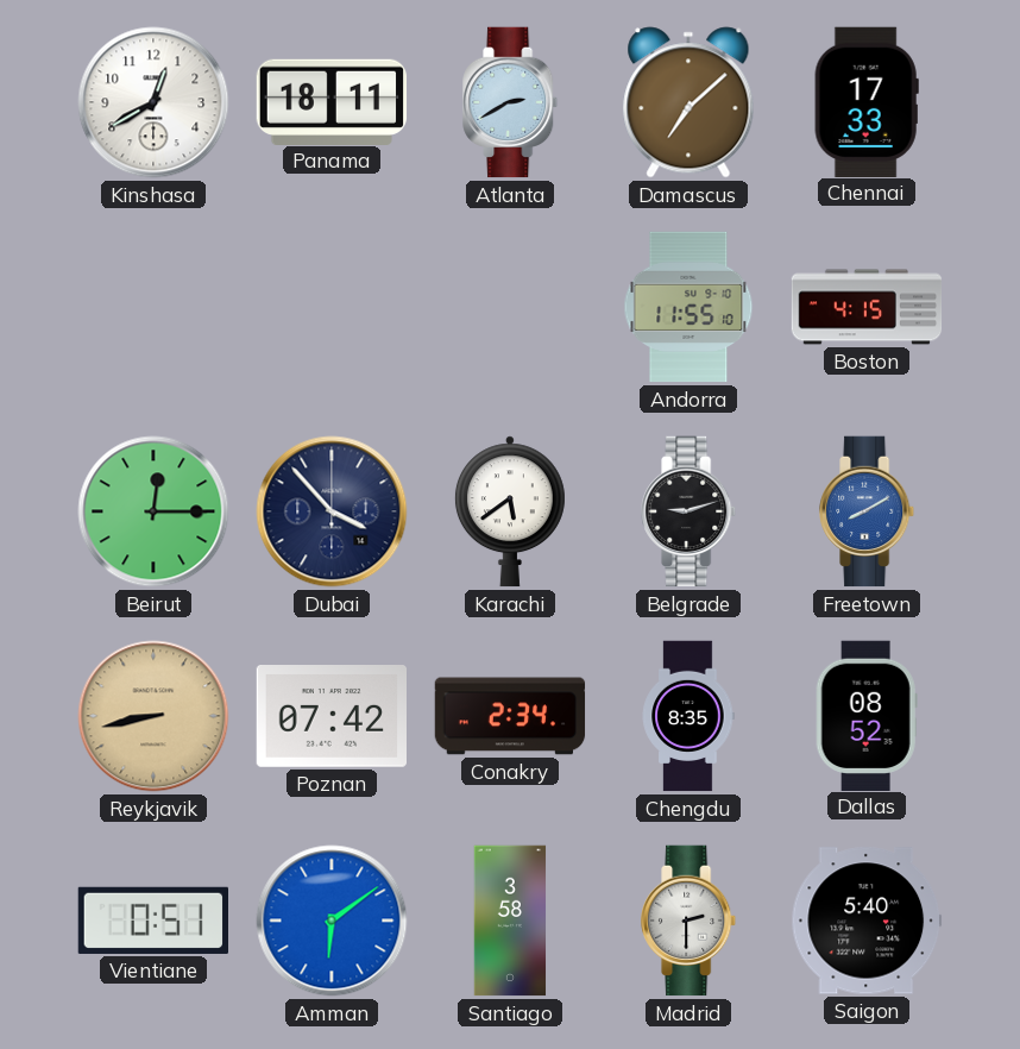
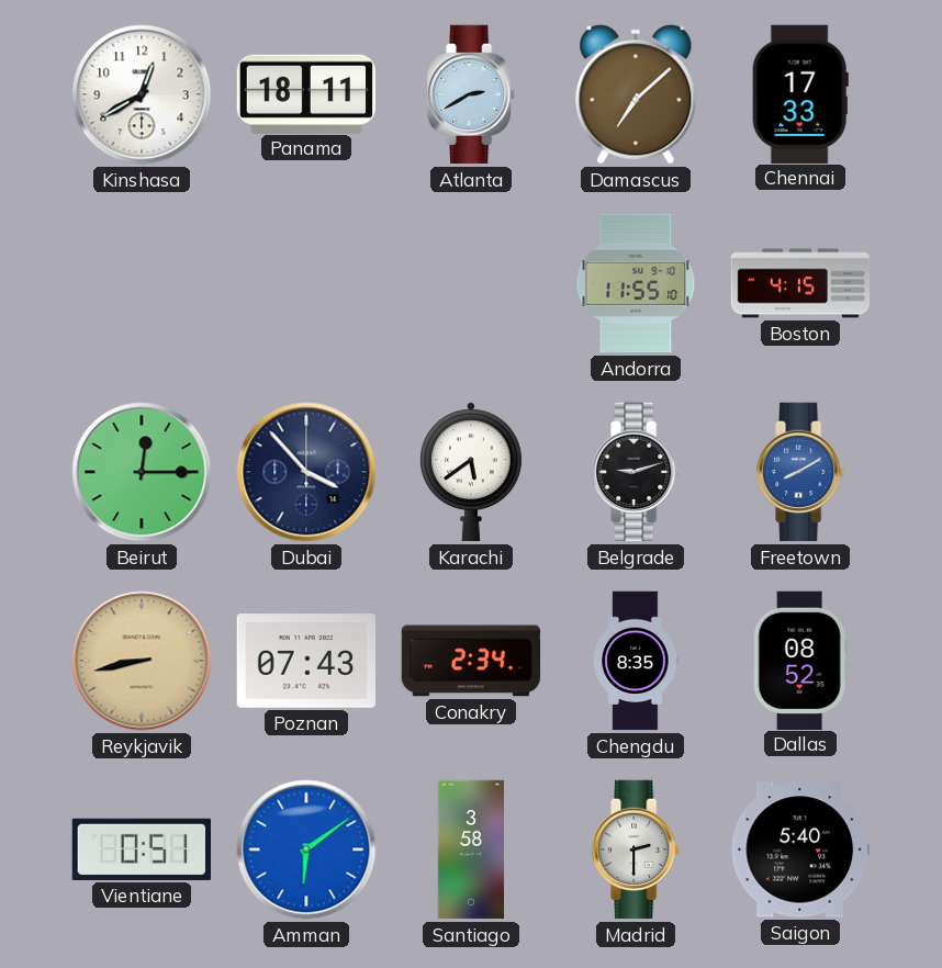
Poznan: 07:42 -> 07:43
